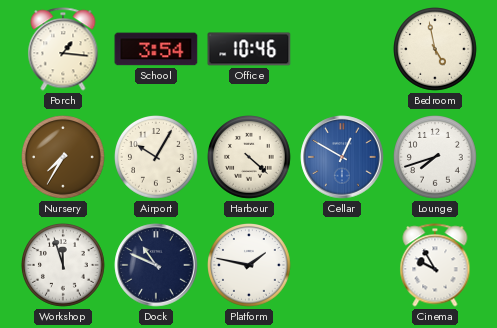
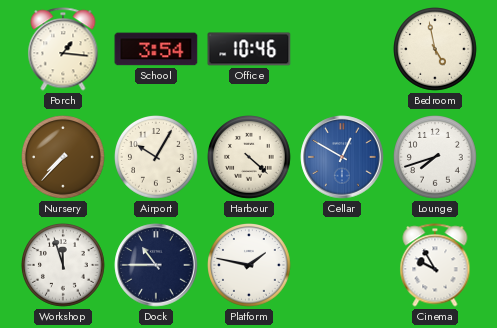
Nursery: 7:35 -> 7:37
Dock: 10:49 -> 10:45
